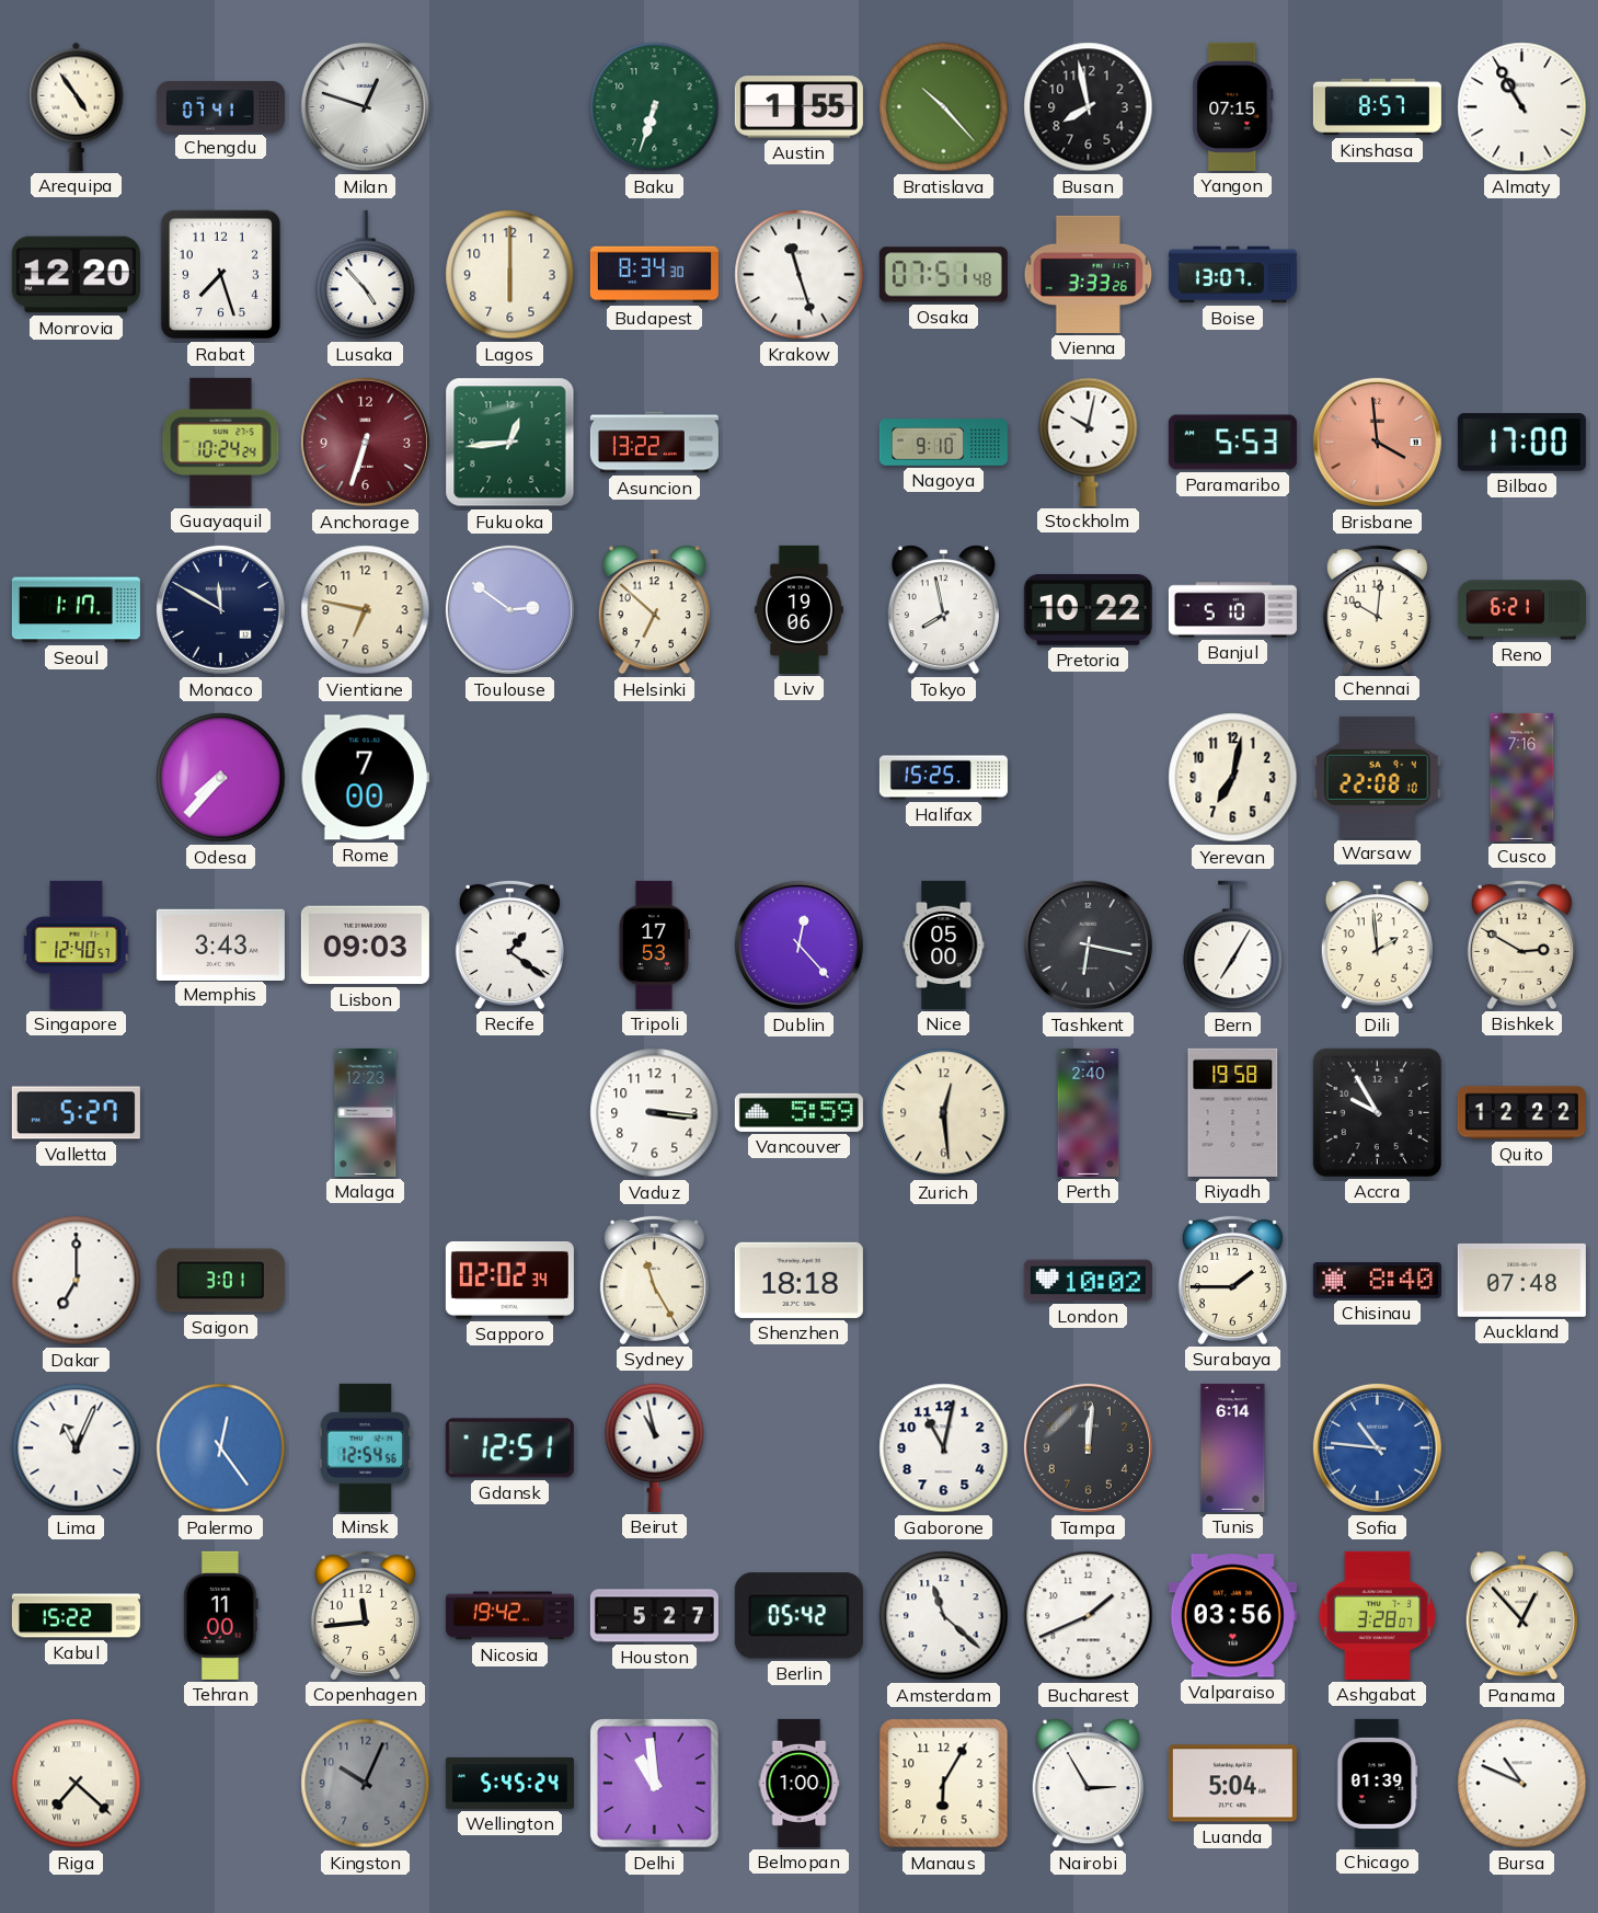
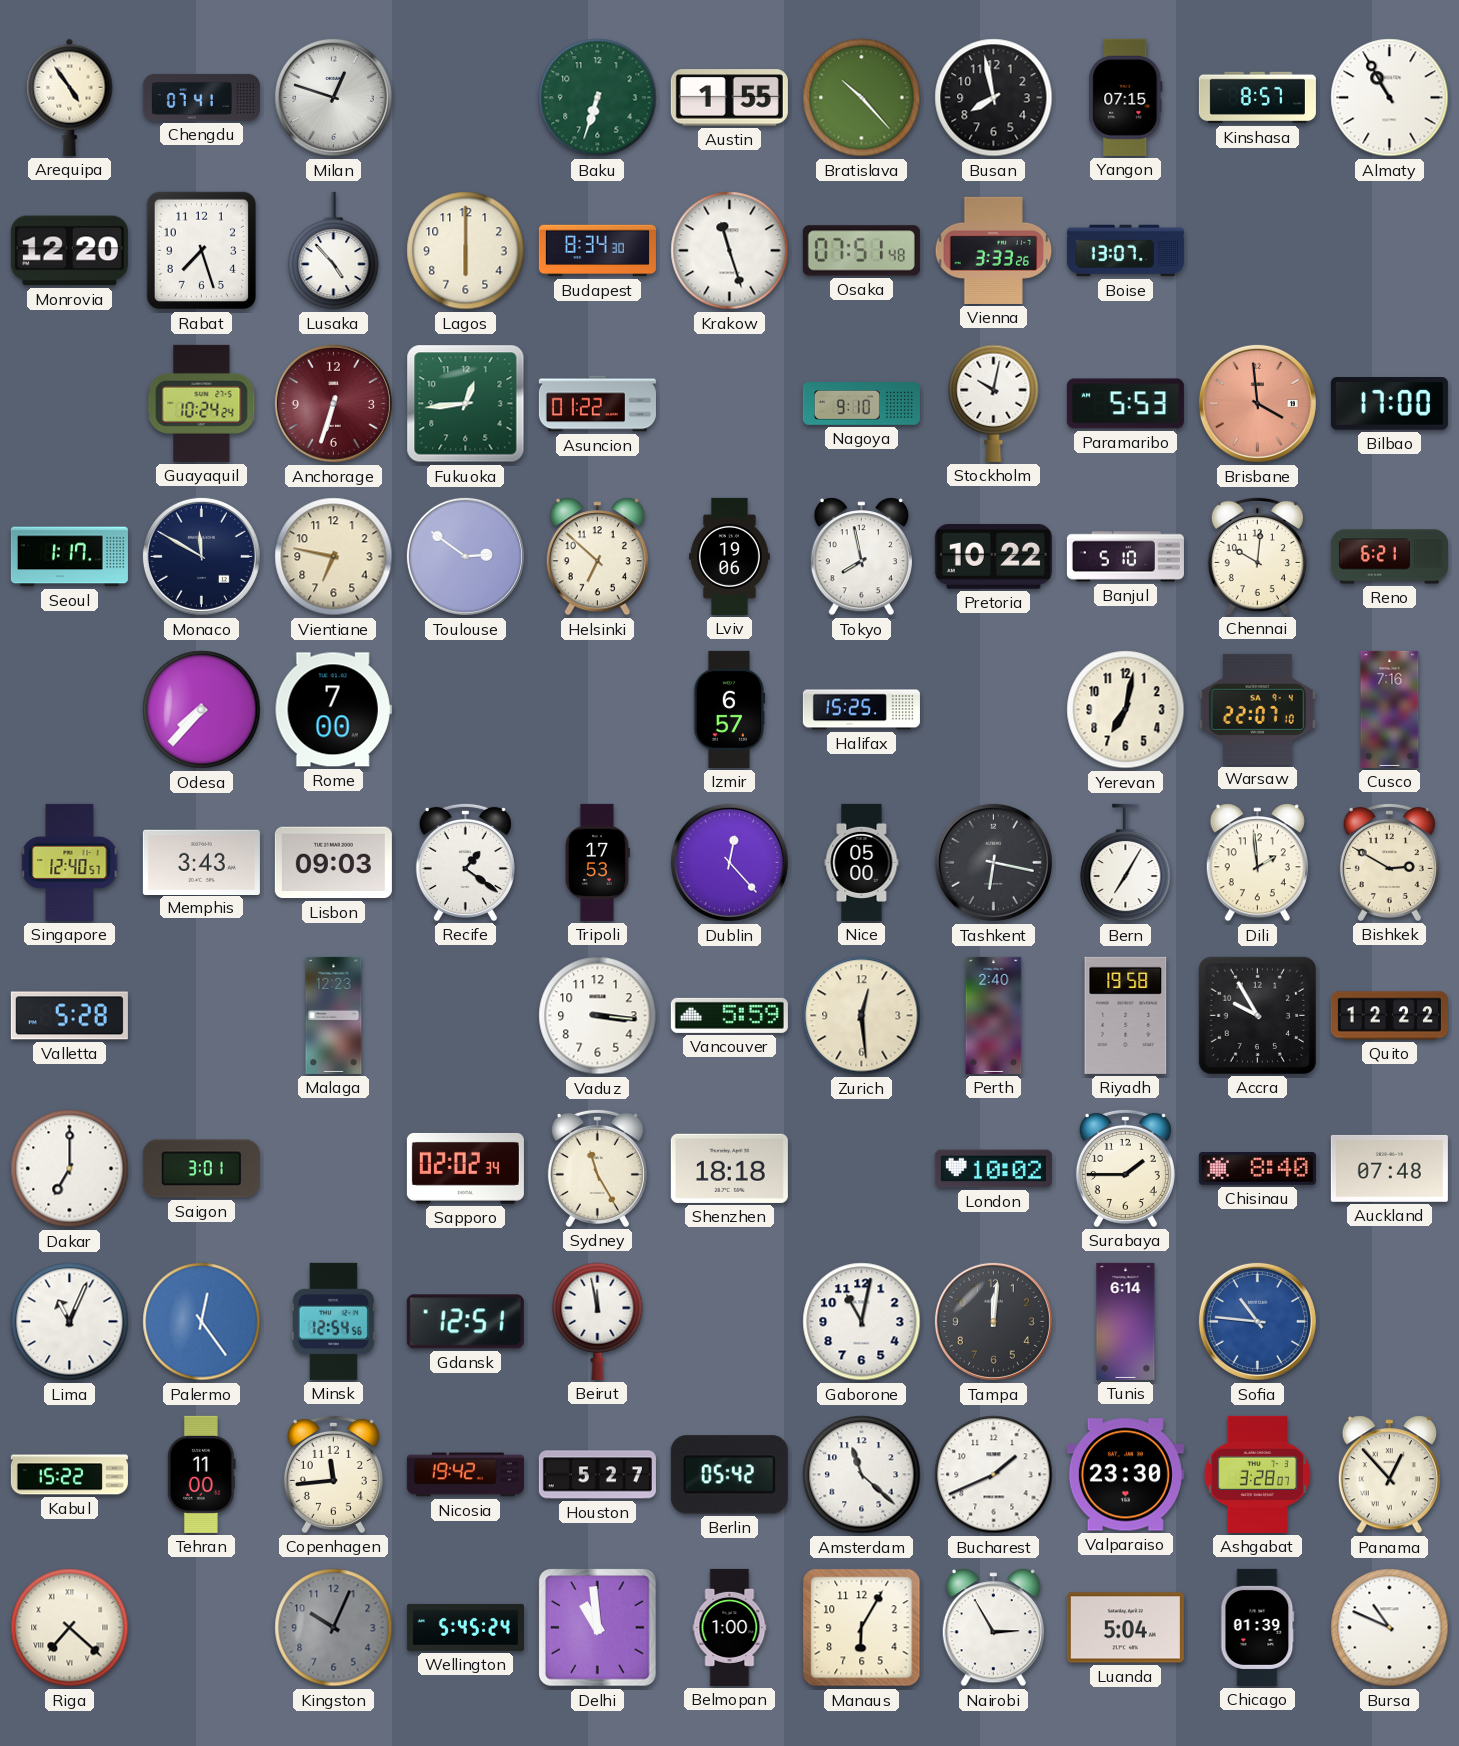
Asuncion: 13:22 -> 01:22
Izmir: none -> 6:57
Warsaw: 22:08 -> 22:07
Valletta: 5:27 -> 5:28
Beirut: 10:58 -> 11:58
Valparaiso: 03:56 -> 23:30
